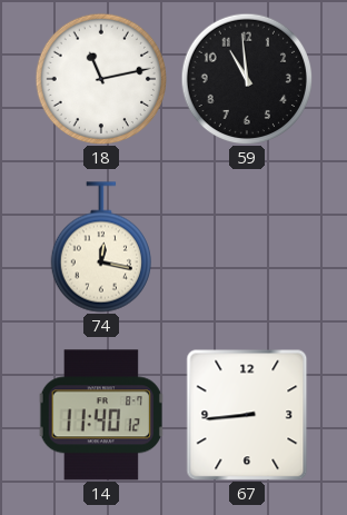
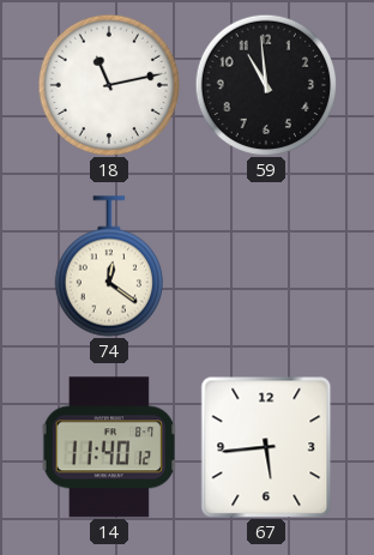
74: 12:17 -> 12:21
67: 8:44 -> 5:44
